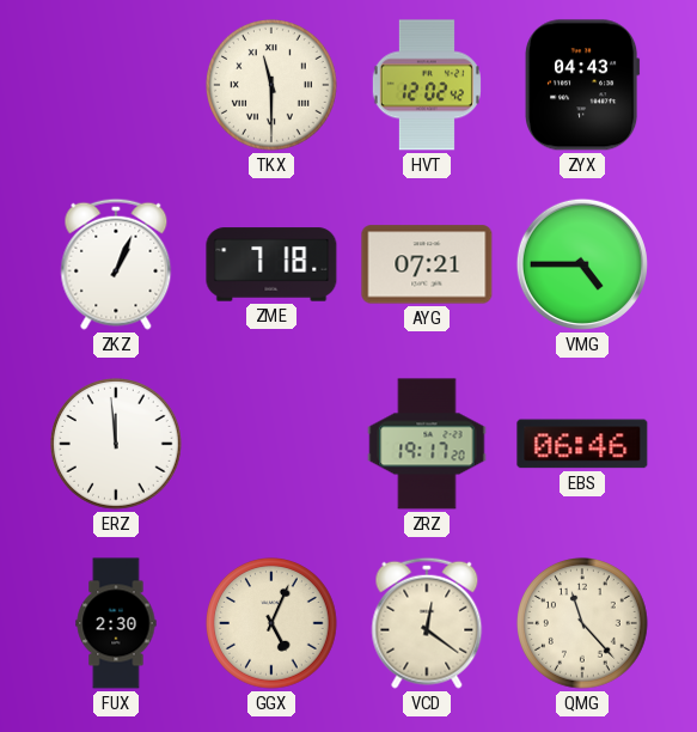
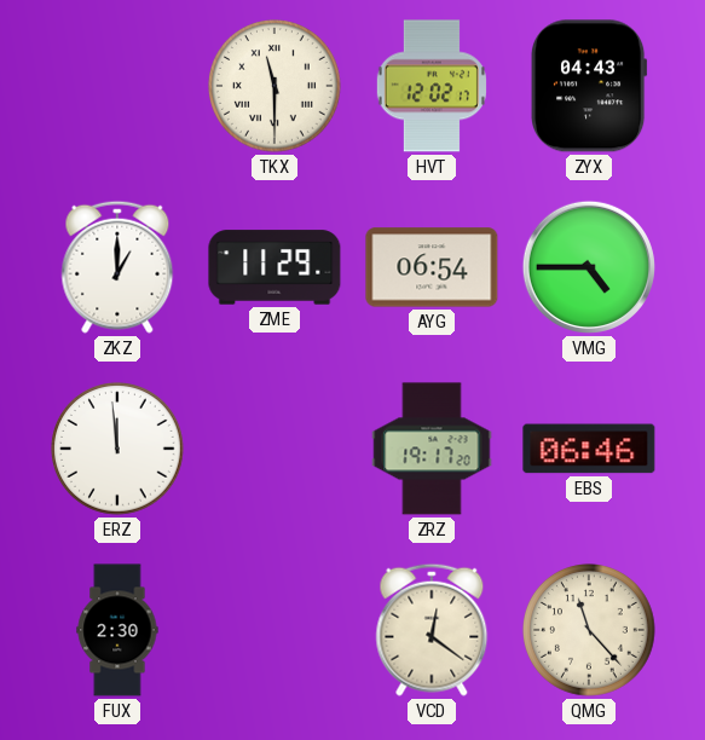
HVT: 12:02:42 -> 12:02:17
ZKZ: 1:04 -> 1:00
ZME: 7:18 -> 11:29
AYG: 07:21 -> 06:54
GGX: 5:04 -> none
